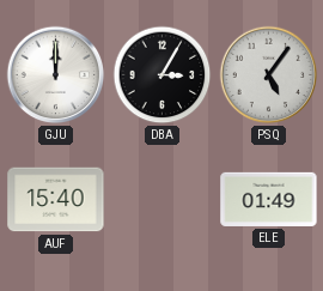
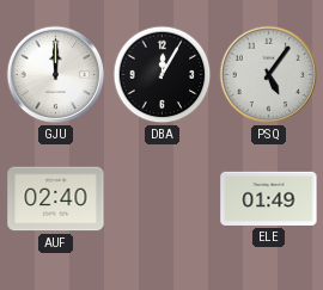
DBA: 3:05 -> 12:05
AUF: 15:40 -> 02:40
